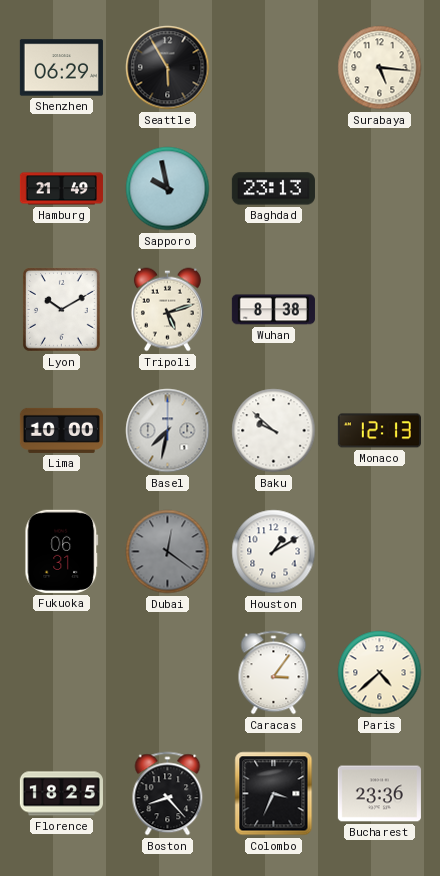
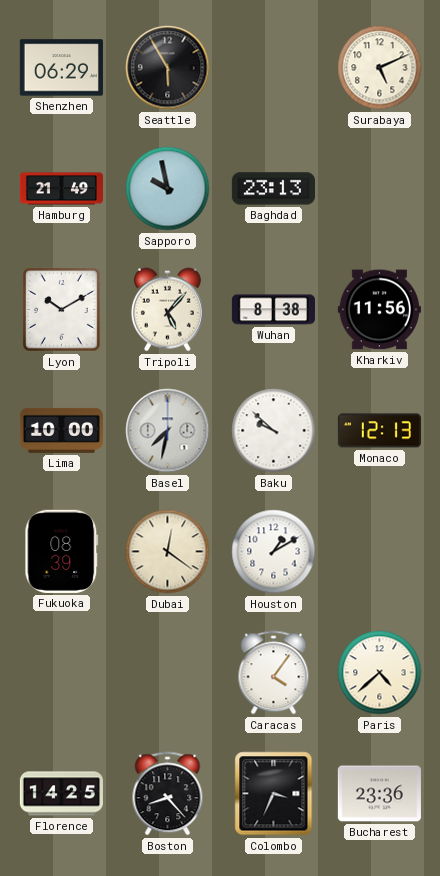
Surabaya: 5:16 -> 5:11
Tripoli: 5:12 -> 5:07
Kharkiv: none -> 11:56
Fukuoka: 06:31 -> 08:39
Dubai dial: grey -> cream
Caracas: 3:06 -> 4:06
Florence: 18:25 -> 14:25
